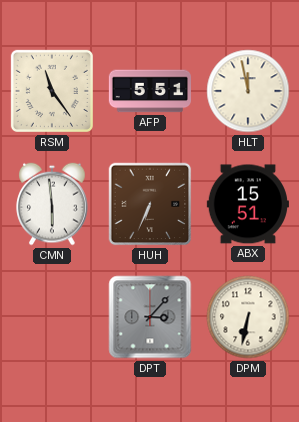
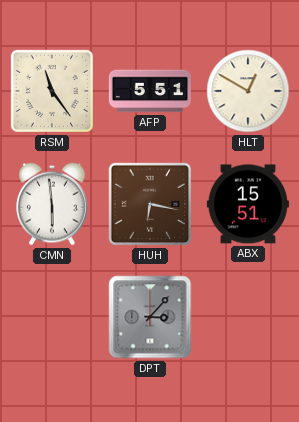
HLT: 11:58 -> 12:50
HUH: 6:34 -> 6:17
DPM: 6:32 -> none
